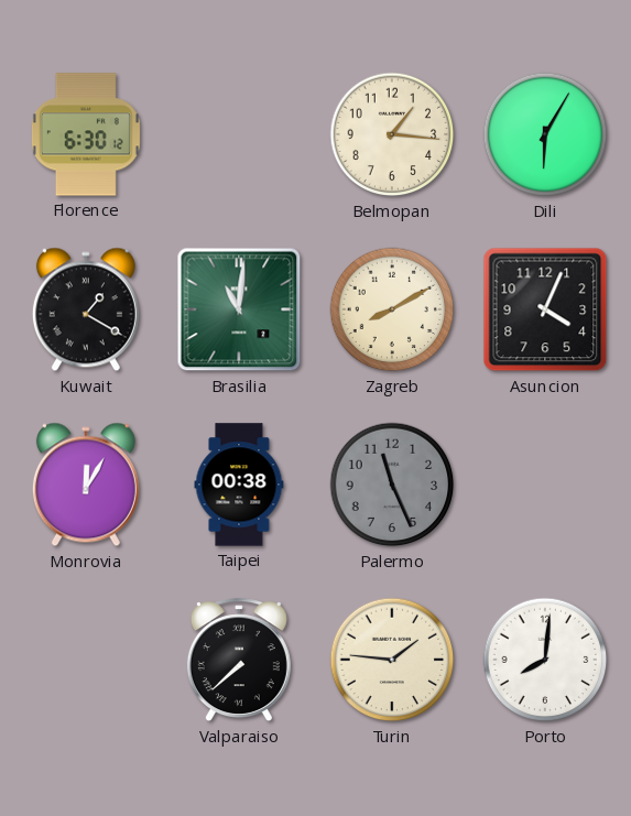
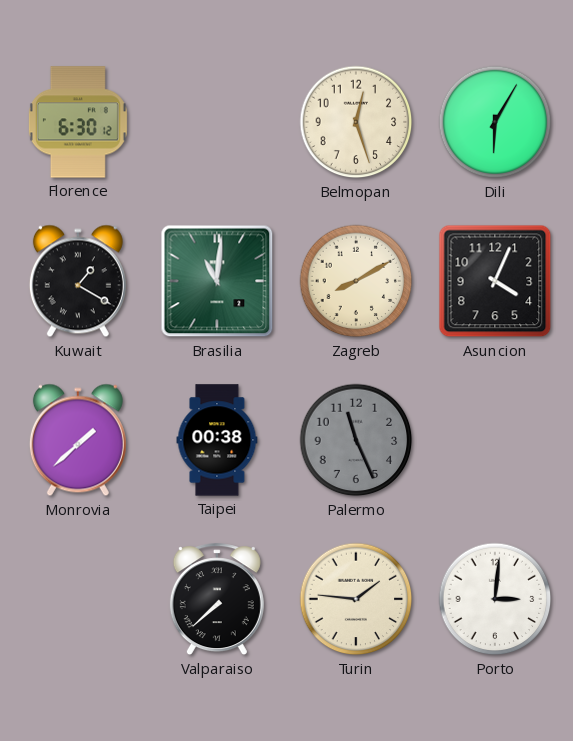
Belmopan: 1:16 -> 12:27
Monrovia: 12:05 -> 1:38
Porto: 8:01 -> 3:01
